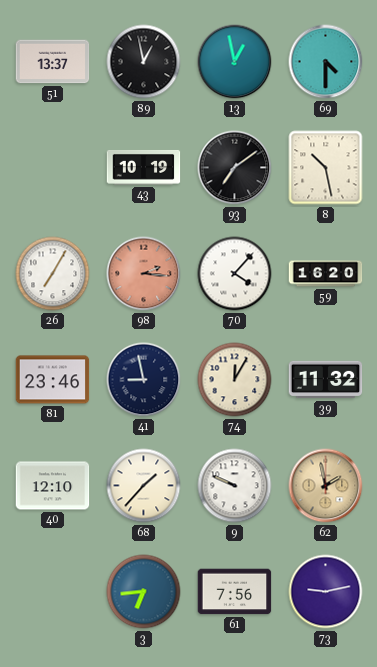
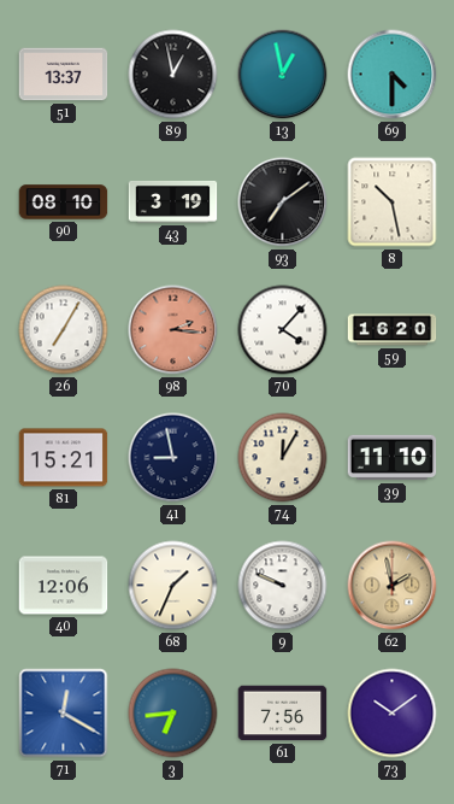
90: none -> 08:10
43: 10:19 -> 3:19
81: 23:46 -> 15:21
39: 11:32 -> 11:10
40: 12:10 -> 12:06
68: 1:37 -> 1:34
71: none -> 12:20
73: 9:13 -> 10:09
